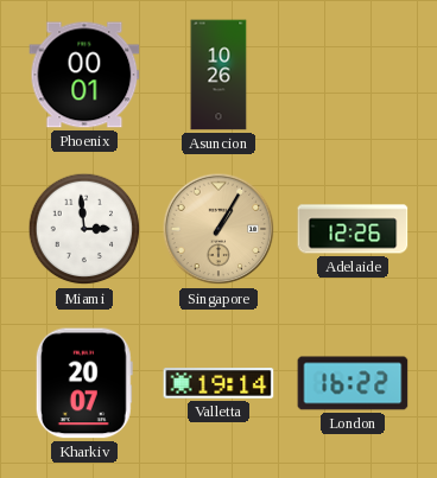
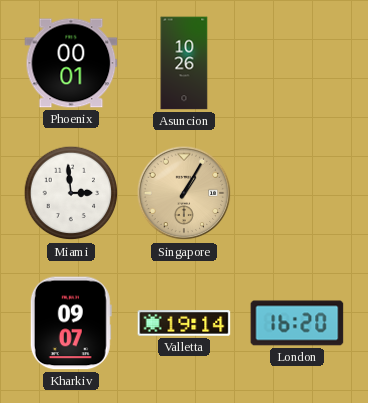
Adelaide: 12:26 -> none
Kharkiv: 20:07 -> 09:07
London: 16:22 -> 16:20
